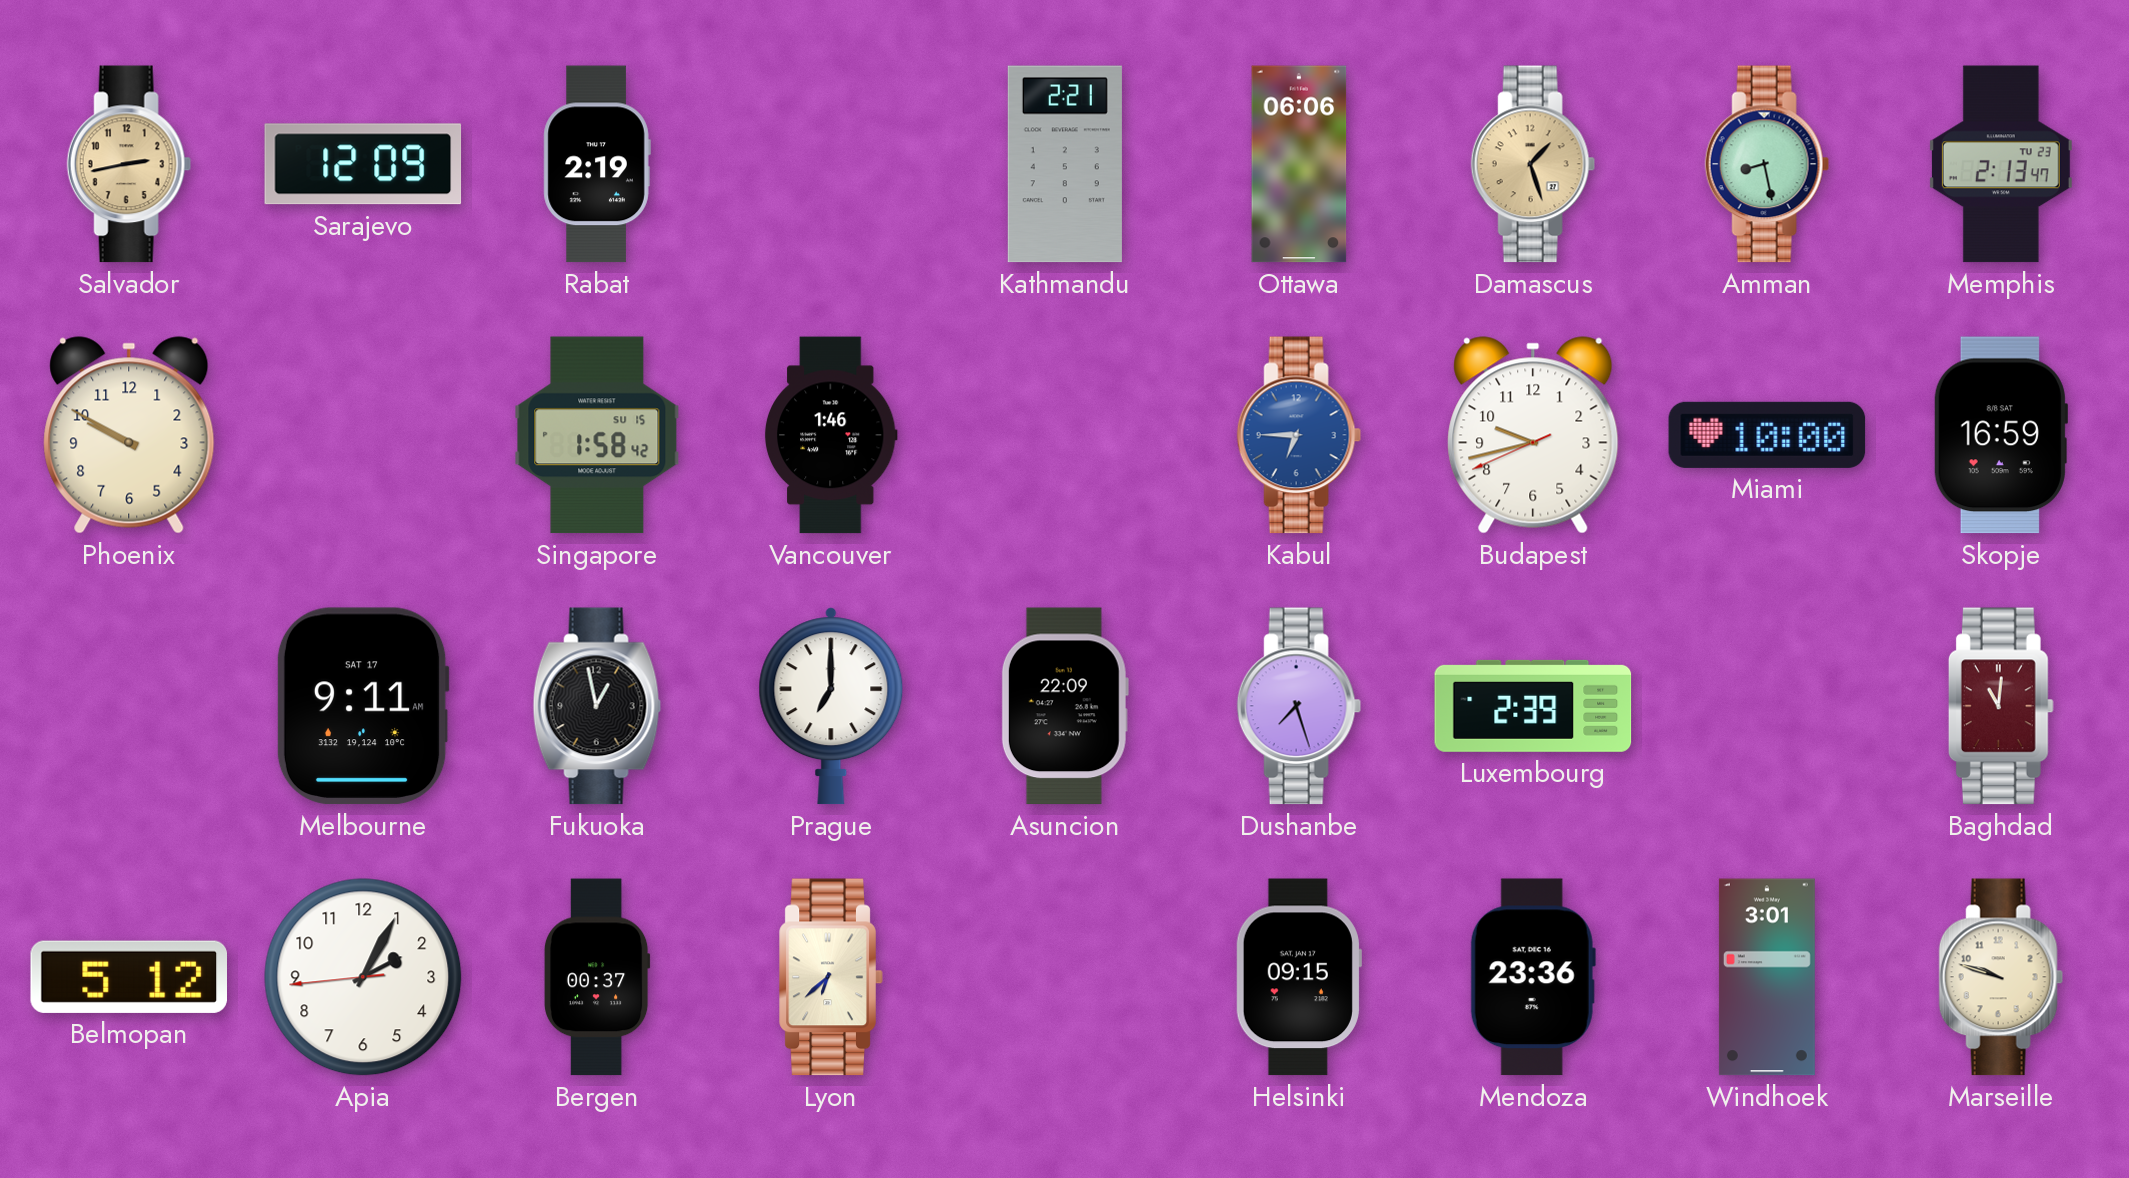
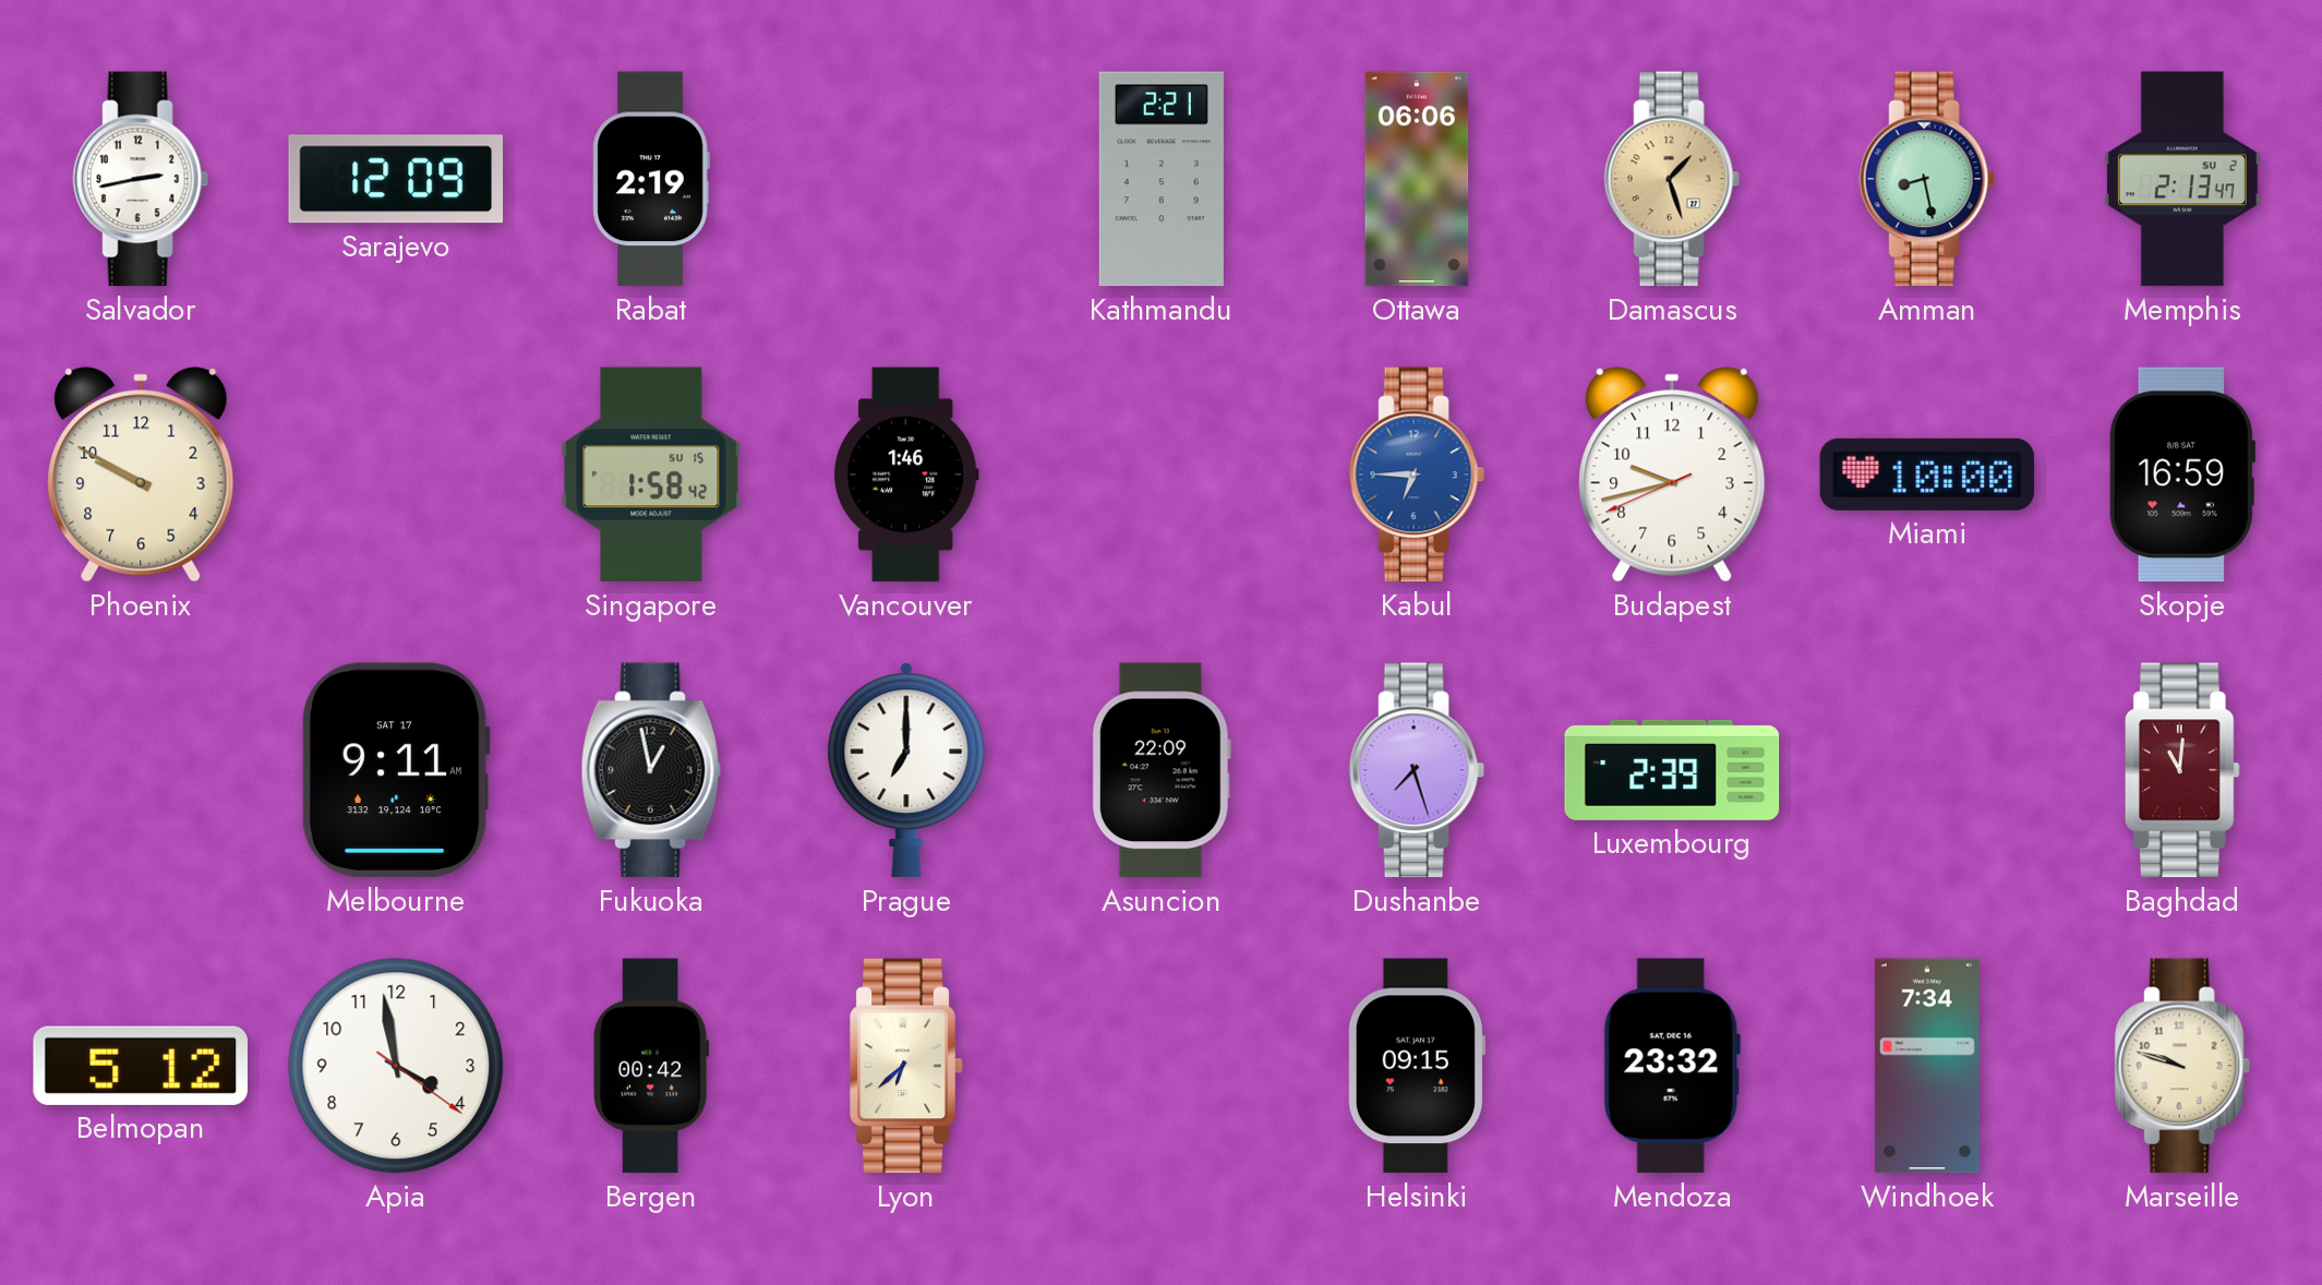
Salvador dial: champagne -> white
Memphis date: TU 23 -> SU 2
Apia: 2:04 -> 3:58
Bergen: 00:37 -> 00:42
Mendoza: 23:36 -> 23:32
Windhoek: 3:01 -> 7:34
